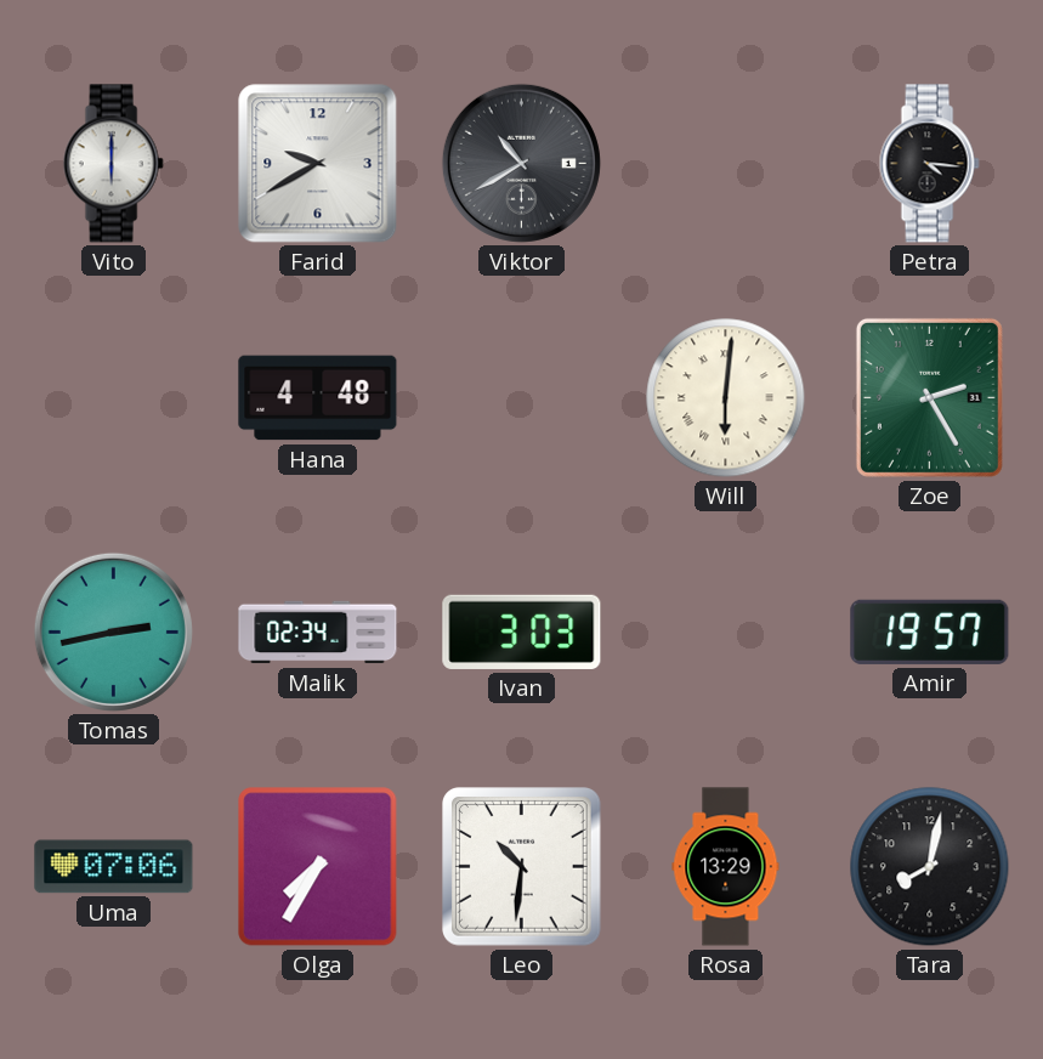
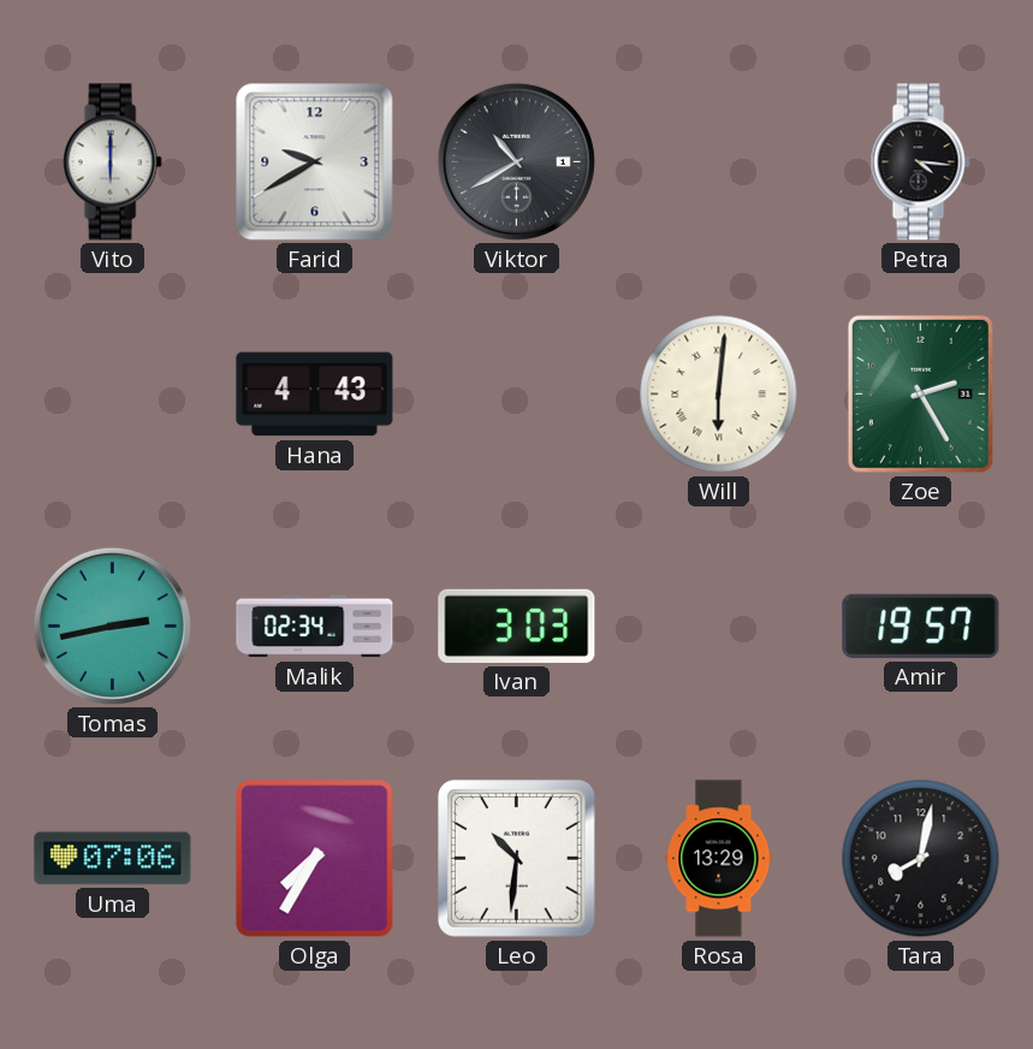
Hana: 4:48 -> 4:43
